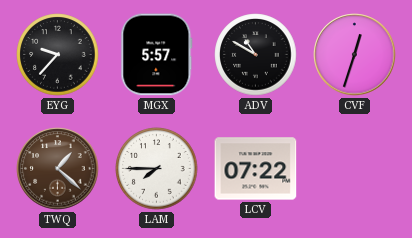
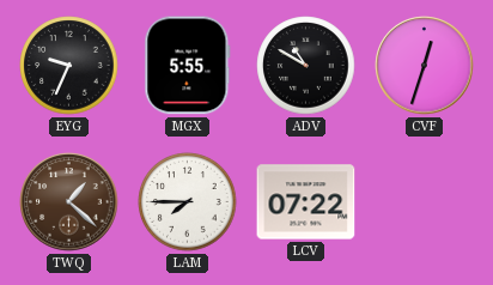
EYG: 9:37 -> 9:34
MGX: 5:57 -> 5:55
